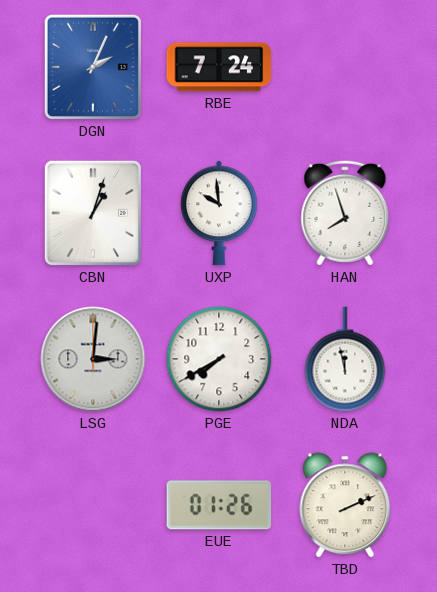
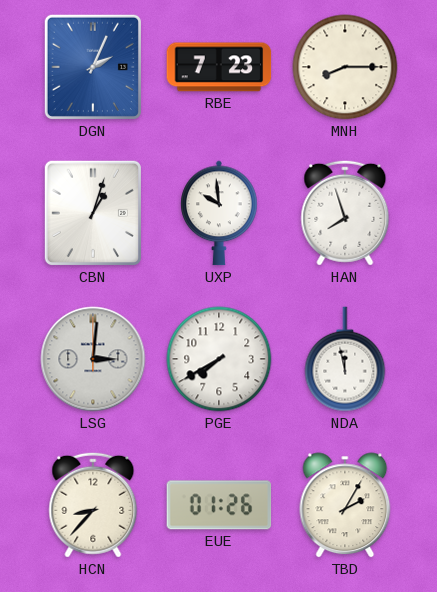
RBE: 7:24 -> 7:23
MNH: none -> 8:15
HCN: none -> 8:37
TBD: 2:11 -> 2:05
